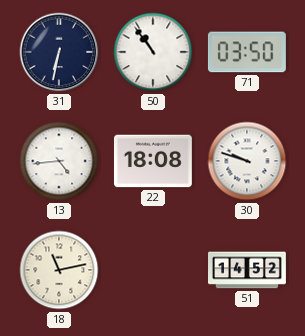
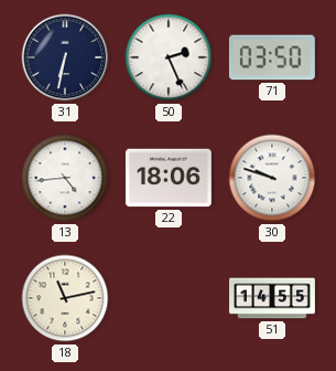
50: 10:54 -> 2:26
22: 18:08 -> 18:06
51: 14:52 -> 14:55
